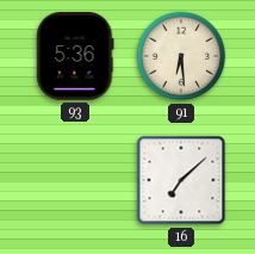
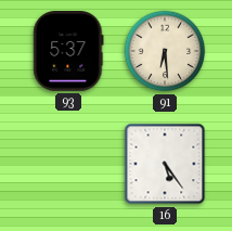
93: 5:36 -> 5:37
16: 7:08 -> 5:24
